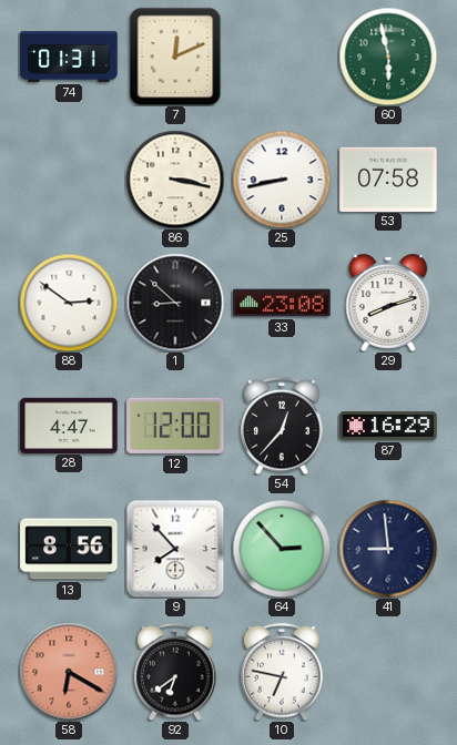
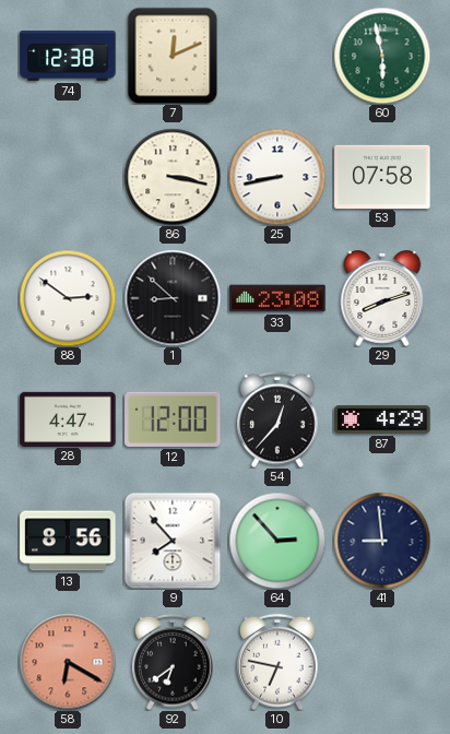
74: 01:31 -> 12:38
87: 16:29 -> 4:29
